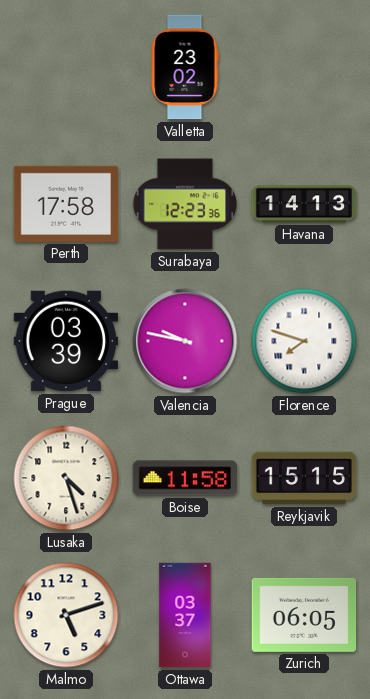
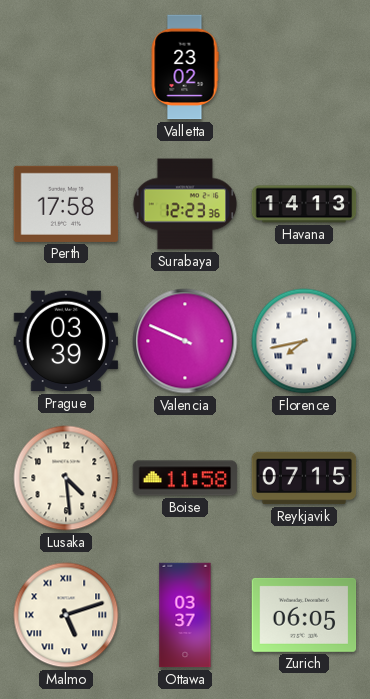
Valencia: 9:47 -> 9:49
Florence: 7:48 -> 7:43
Lusaka: 4:27 -> 4:29
Reykjavik: 15:15 -> 07:15
Malmo numerals: Arabic -> Roman
